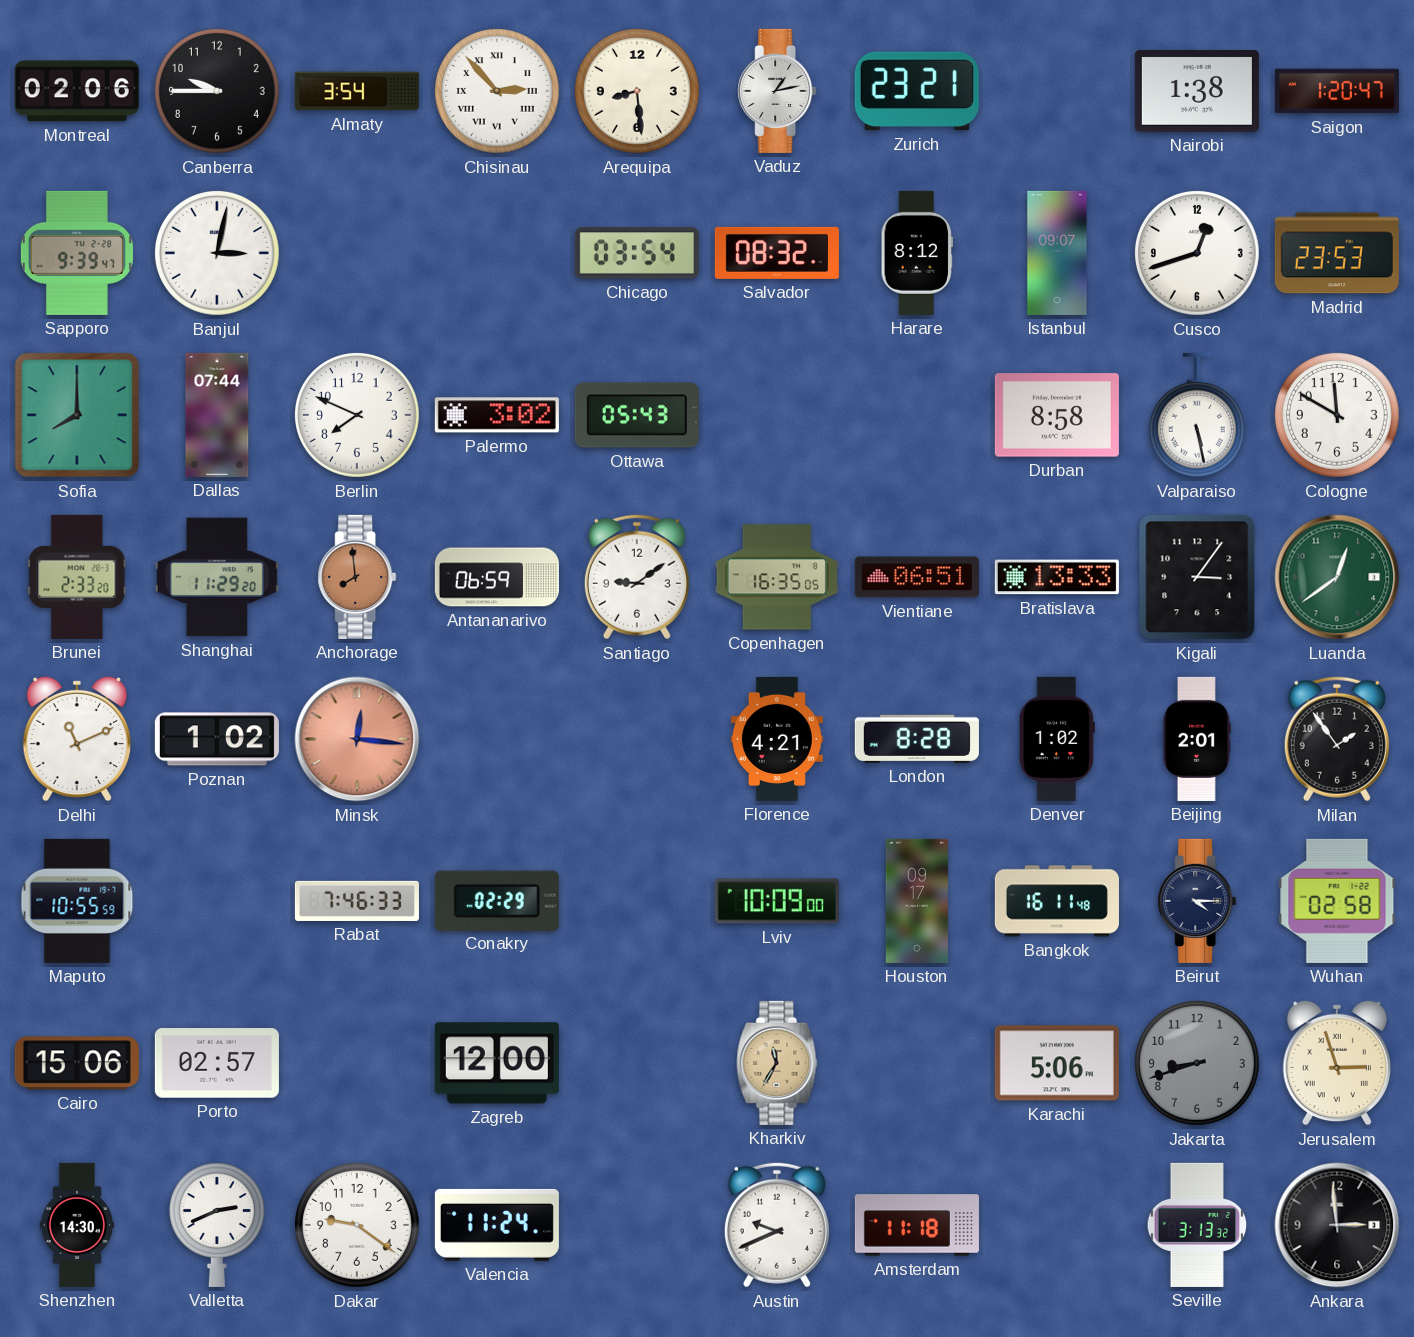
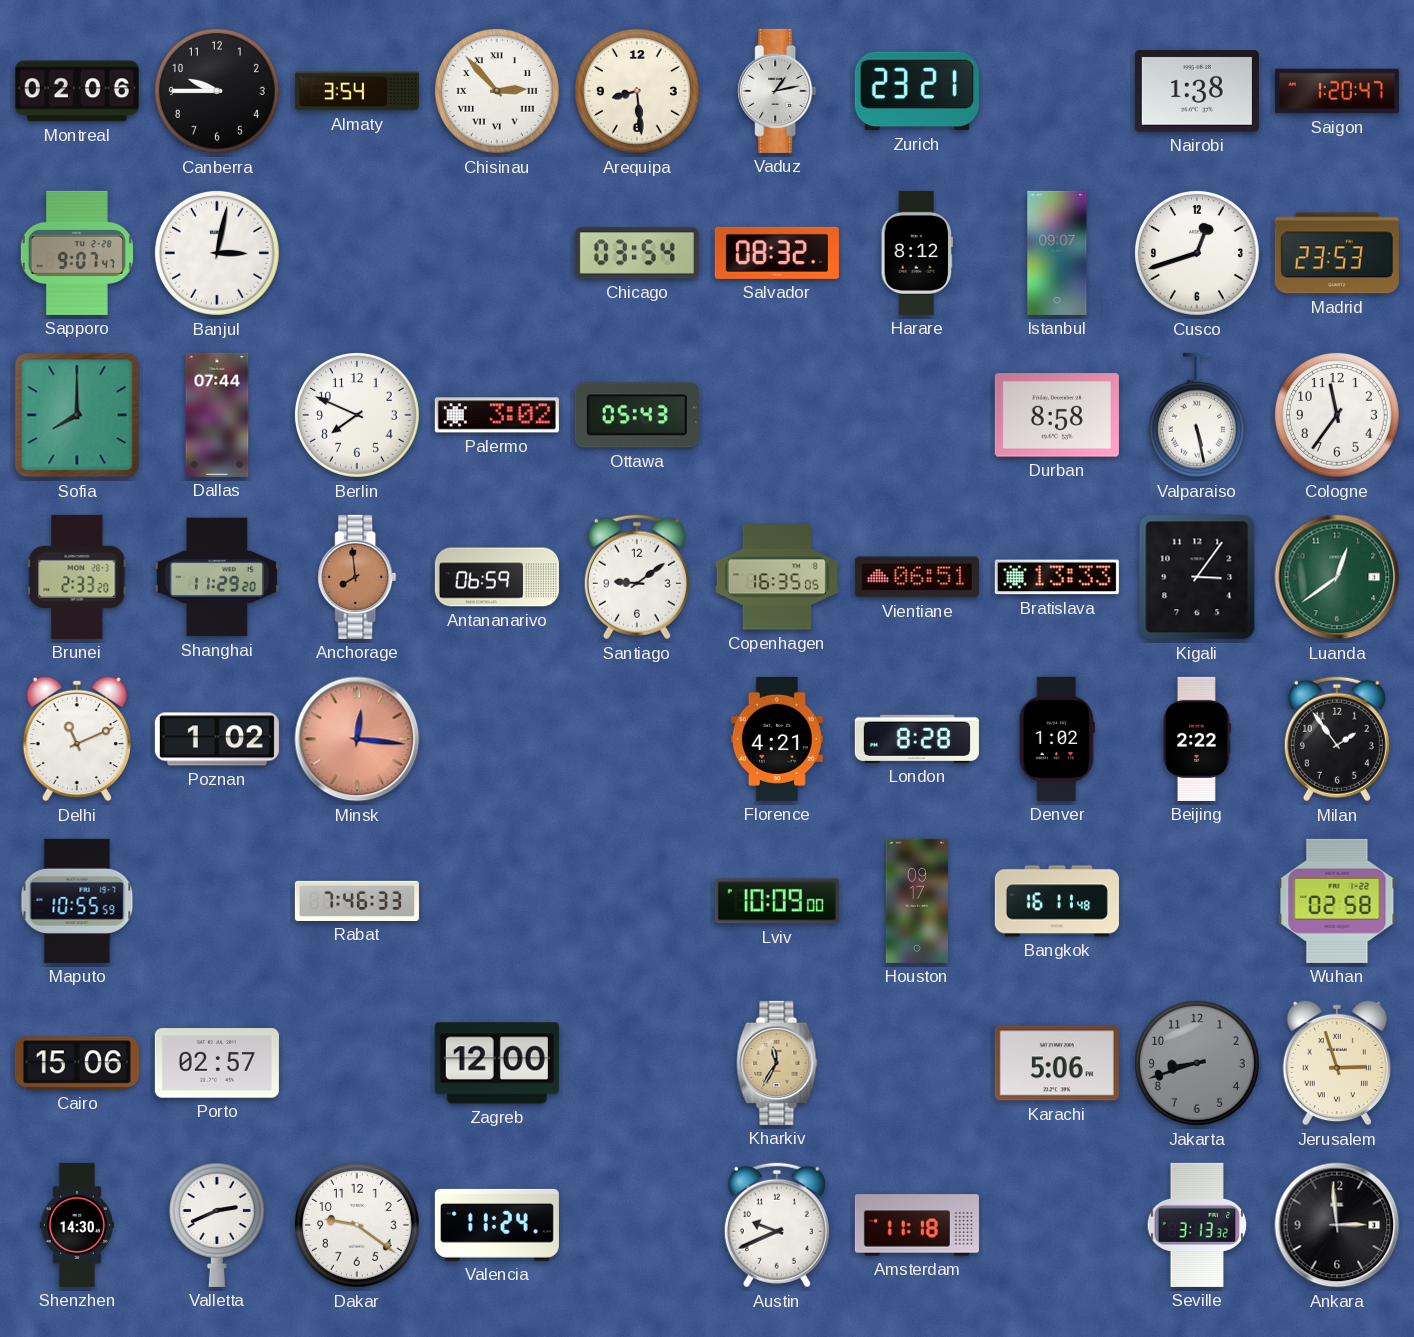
Sapporo: 9:39 -> 9:07
Cologne: 11:50 -> 11:36
Beijing: 2:01 -> 2:22
Conakry: 02:29 -> none
Beirut: 4:15 -> none
